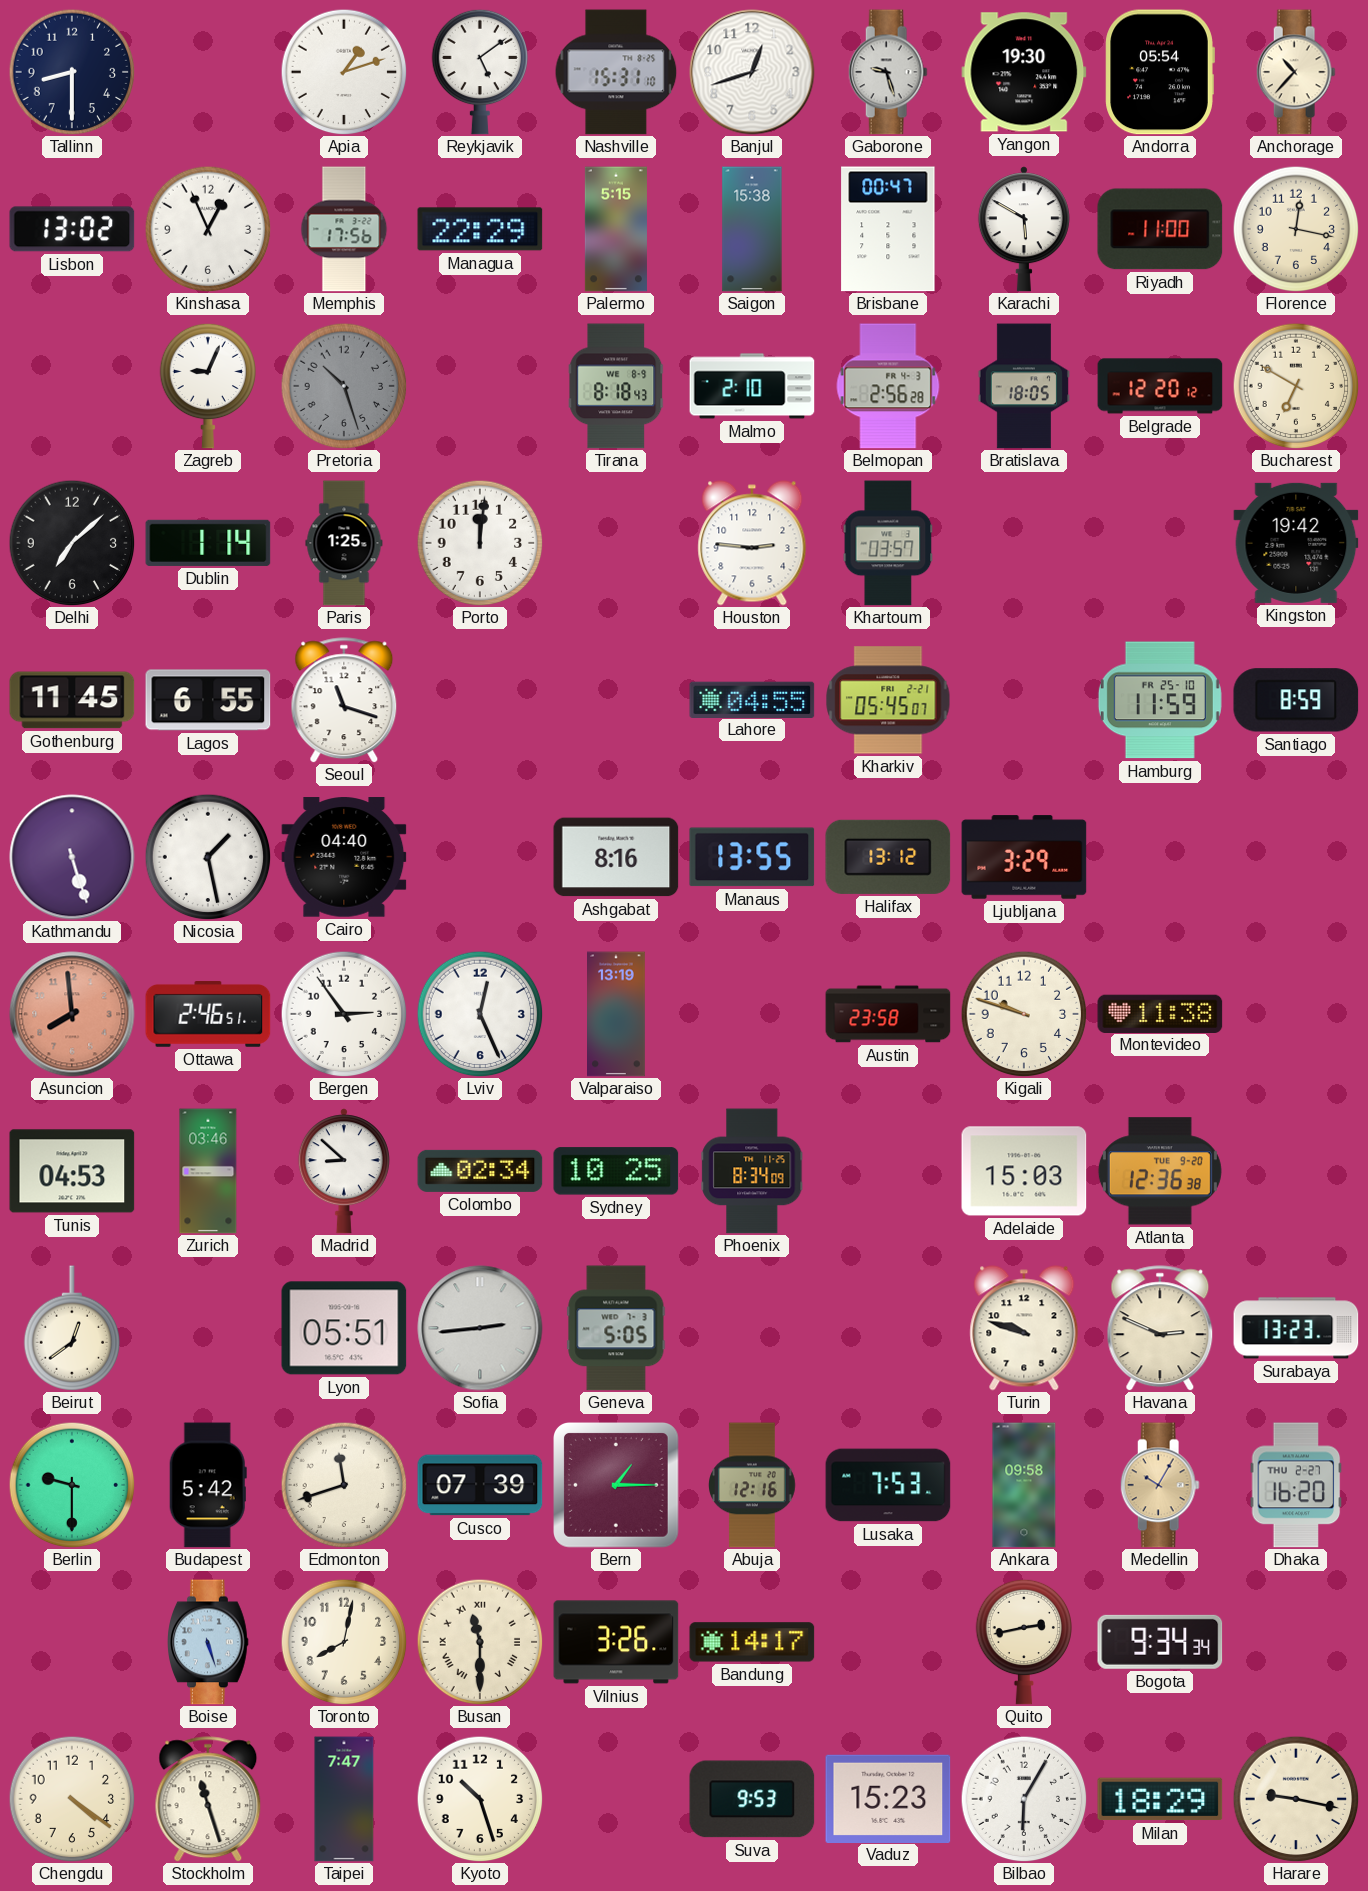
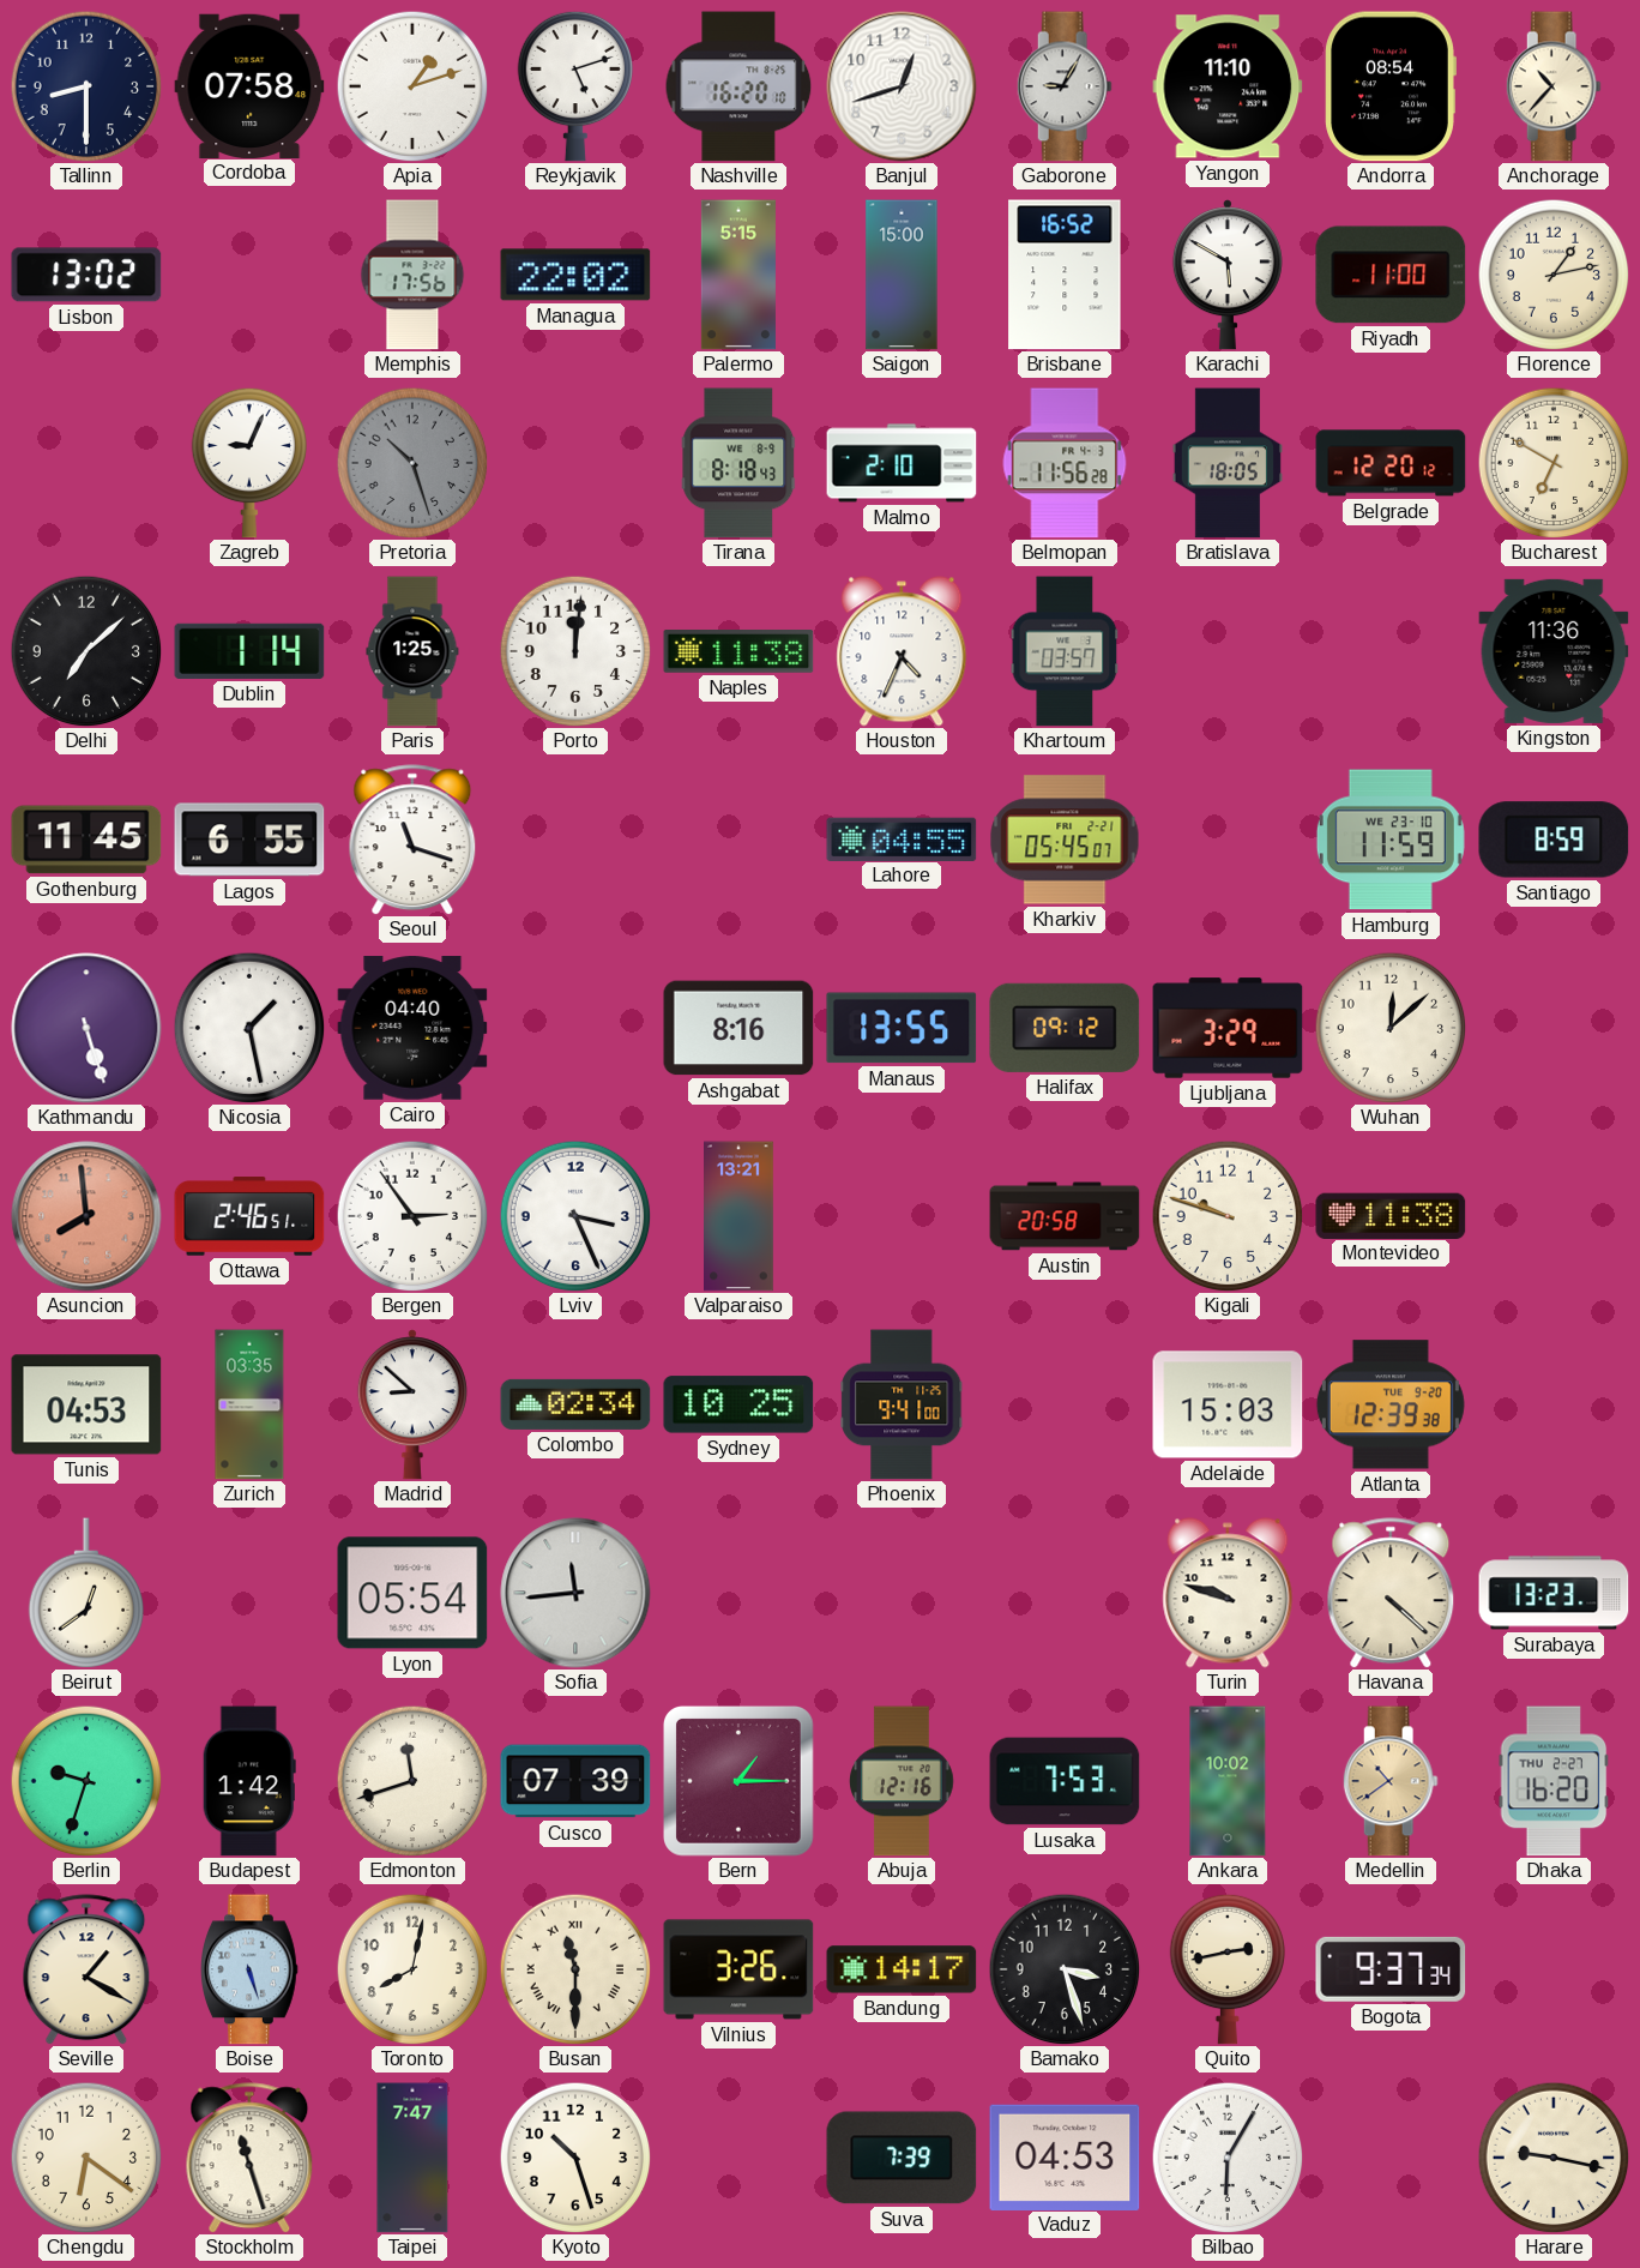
Cordoba: none -> 07:58
Reykjavik: 5:09 -> 5:12
Nashville: 15:31 -> 16:20
Gaborone: 9:27 -> 9:05
Yangon: 19:30 -> 11:10
Andorra: 05:54 -> 08:54
Kinshasa: 12:56 -> none
Managua: 22:29 -> 22:02
Saigon: 15:38 -> 15:00
Brisbane: 00:47 -> 16:52
Florence: 12:17 -> 1:13
Belmopan: 2:56 -> 11:56
Naples: none -> 11:38
Houston: 2:46 -> 4:34
Kingston: 19:42 -> 11:36
Hamburg date: FR 25-10 -> WE 23-10
Halifax: 13:12 -> 09:12
Wuhan: none -> 12:08
Lviv: 12:26 -> 3:26
Valparaiso: 13:19 -> 13:21
Austin: 23:58 -> 20:58
Zurich: 03:46 -> 03:35
Phoenix: 8:34 -> 9:41
Atlanta: 12:36 -> 12:39
Lyon: 05:51 -> 05:54
Sofia: 2:44 -> 11:44
Geneva: 5:05 -> none
Havana: 2:49 -> 4:22
Berlin: 9:30 -> 9:33
Budapest: 5:42 -> 1:42
Ankara: 09:58 -> 10:02
Medellin: 10:05 -> 10:39
Seville: none -> 1:20
Bamako: none -> 3:27
Bogota: 9:34 -> 9:37
Chengdu: 4:21 -> 6:21
Suva: 9:53 -> 7:39
Vaduz: 15:23 -> 04:53
Milan: 18:29 -> none
